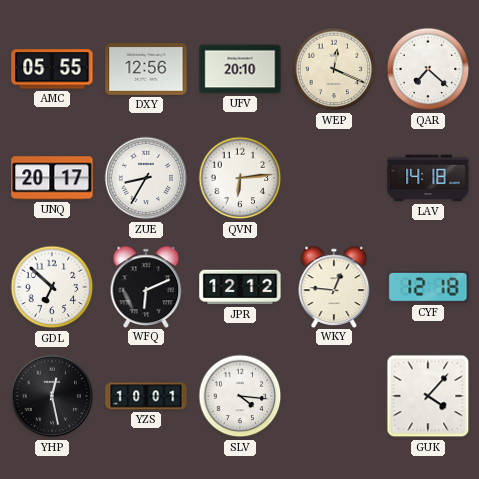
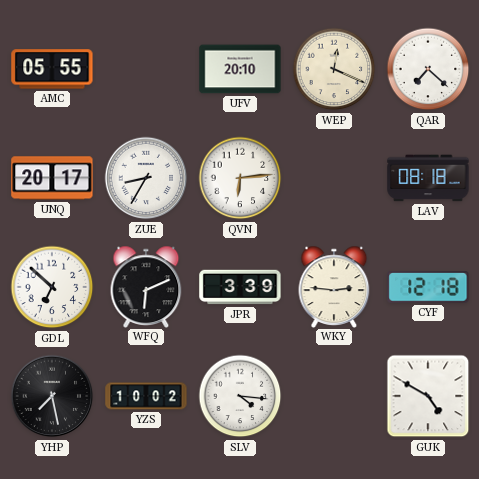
DXY: 12:56 -> none
LAV: 14:18 -> 08:18
JPR: 12:12 -> 3:39
WKY: 12:46 -> 2:46
YHP: 12:28 -> 7:28
YZS: 10:01 -> 10:02
GUK: 4:07 -> 4:50
